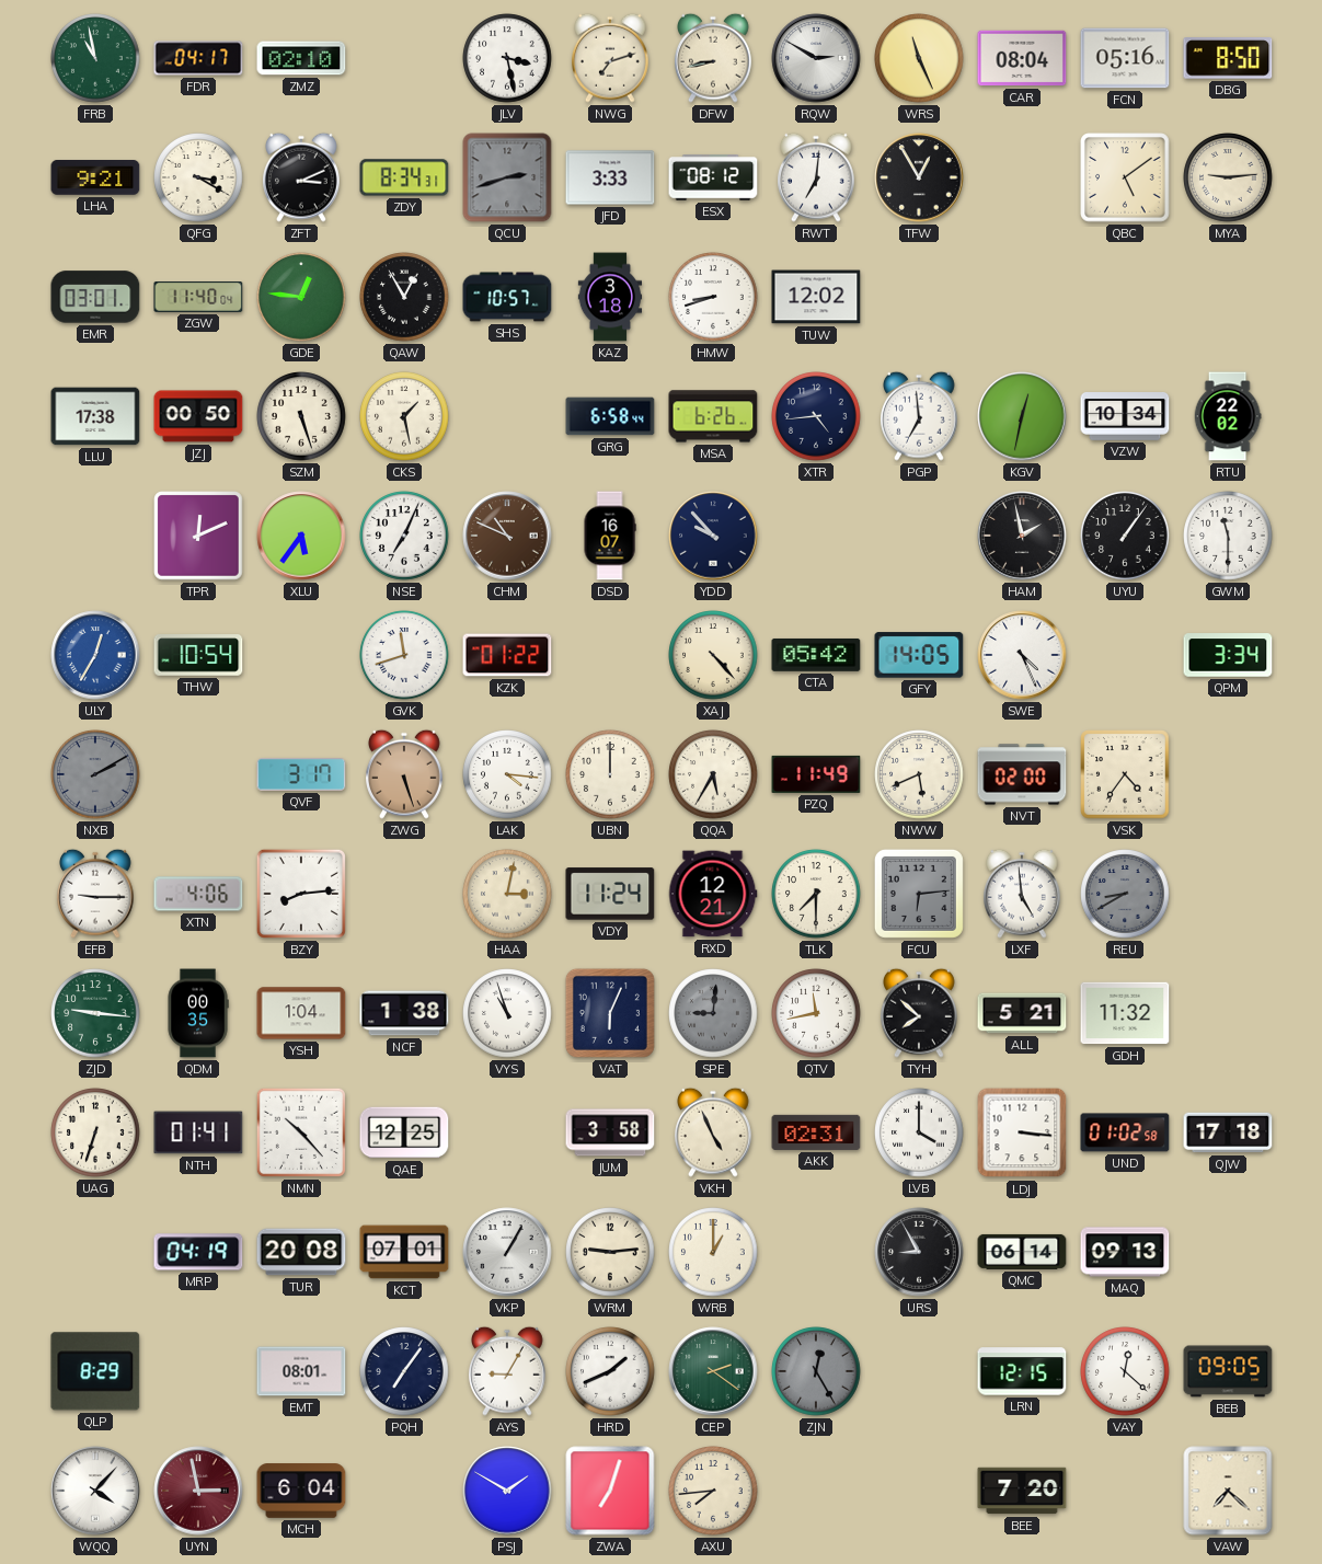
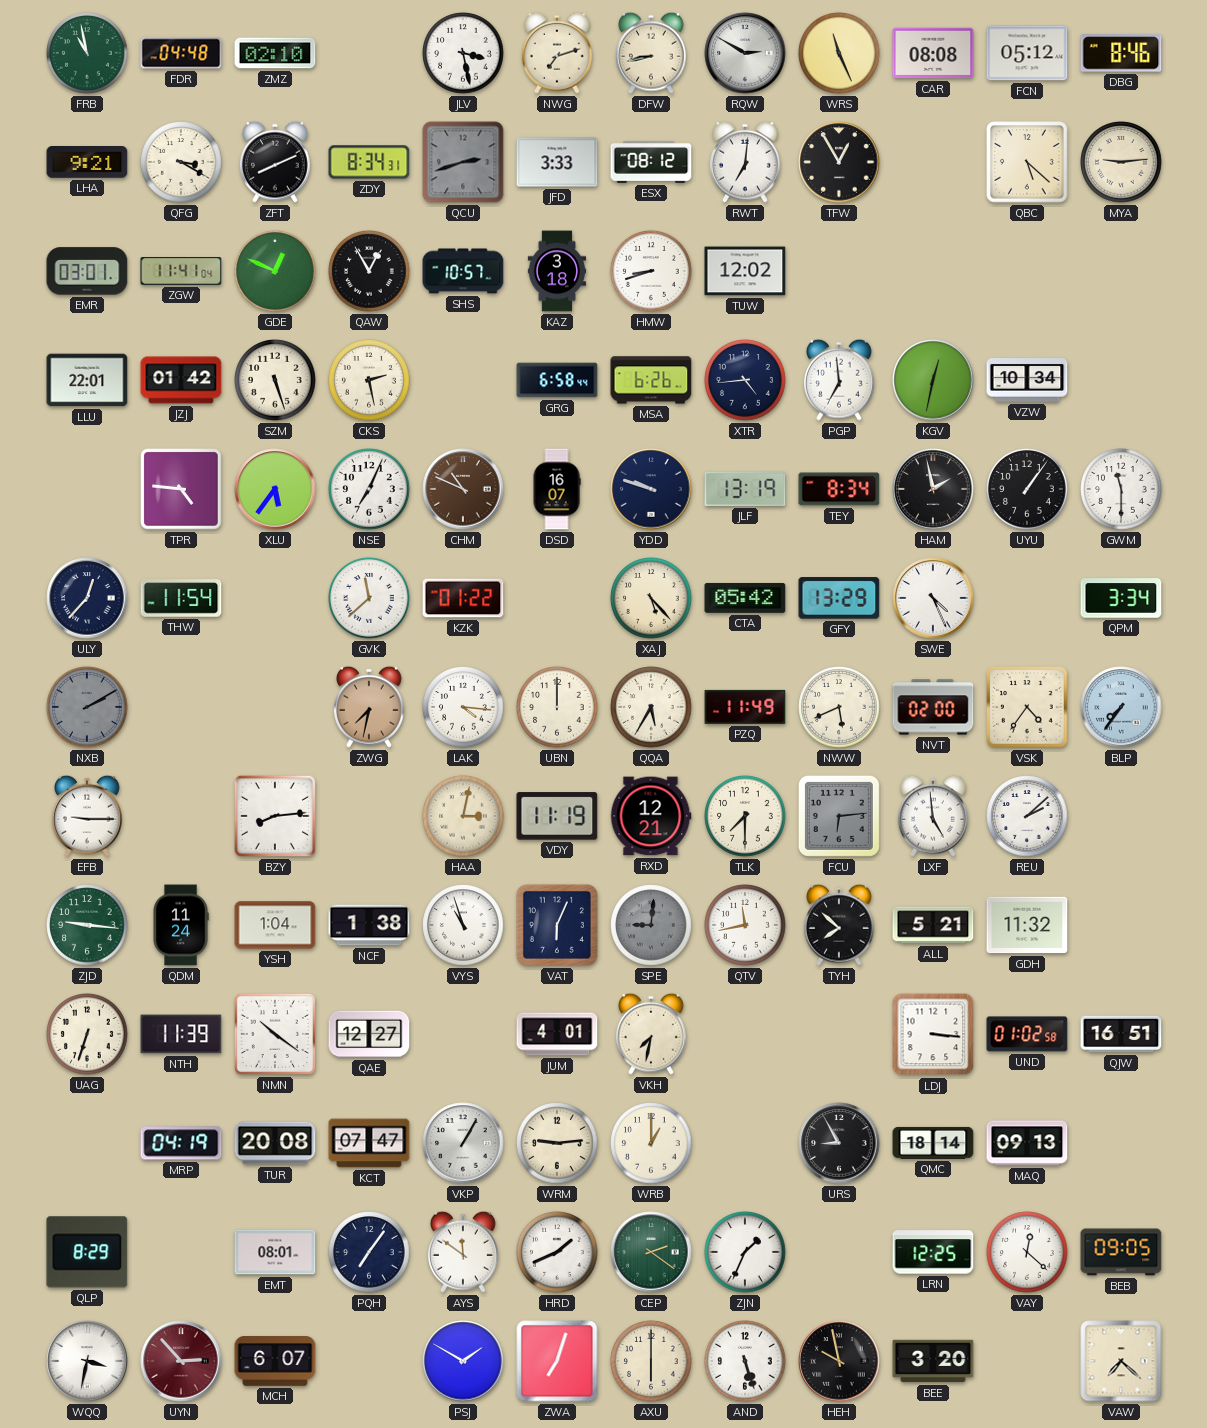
FDR: 04:17 -> 04:48
CAR: 08:04 -> 08:08
FCN: 05:16 -> 05:12
DBG: 8:50 -> 8:46
ZFT: 3:11 -> 8:11
QBC: 5:09 -> 5:22
ZGW: 11:40 -> 11:41
GDE: 12:46 -> 12:49
LLU: 17:38 -> 22:01
JZJ: 00:50 -> 01:42
CKS: 1:28 -> 2:28
RTU: 22:02 -> none
TPR: 12:11 -> 4:46
YDD: 9:53 -> 9:48
JLF: none -> 13:19
TEY: none -> 8:34
ULY: 12:35 -> 12:37
ULY dial: blue -> navy
THW: 10:54 -> 11:54
GVK: 11:42 -> 11:38
XAJ: 4:23 -> 5:23
GFY: 14:05 -> 13:29
QVF: 3:17 -> none
ZWG: 5:27 -> 7:32
BLP: none -> 7:36
XTN: 4:06 -> none
VDY: 11:24 -> 11:19
REU: 8:40 -> 2:08
REU dial: grey -> white
QDM: 00:35 -> 11:24
NTH: 01:41 -> 11:39
NMN: 10:23 -> 10:21
QAE: 12:25 -> 12:27
JUM: 3:58 -> 4:01
VKH: 4:56 -> 7:32
AKK: 02:31 -> none
LVB: 4:00 -> none
QJW: 17:18 -> 16:51
KCT: 07:01 -> 07:47
QMC: 06:14 -> 18:14
AYS: 9:05 -> 11:51
ZJN: 12:25 -> 1:34
ZJN dial: grey -> white
LRN: 12:15 -> 12:25
WQQ: 4:07 -> 3:32
UYN: 2:58 -> 2:53
MCH: 6:04 -> 6:07
AXU: 7:44 -> 6:00
AND: none -> 5:27
HEH: none -> 9:58
BEE: 7:20 -> 3:20
